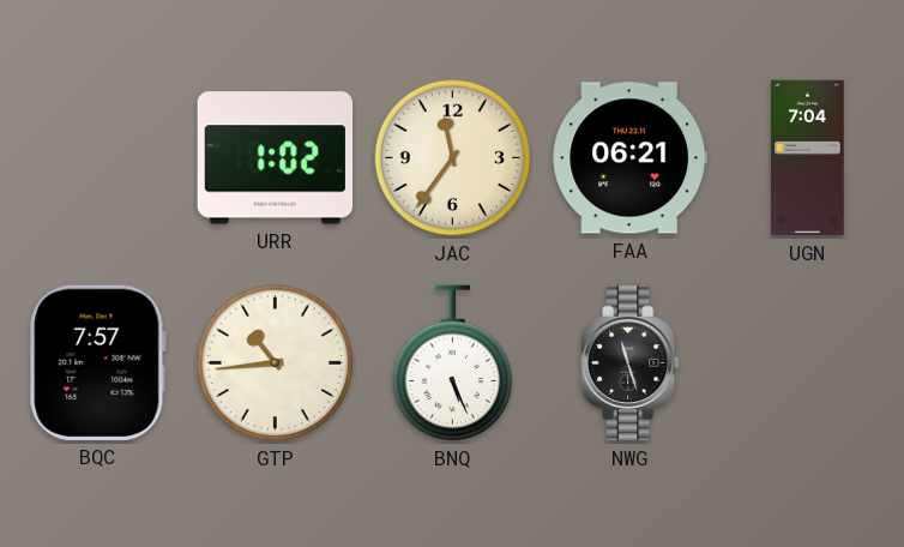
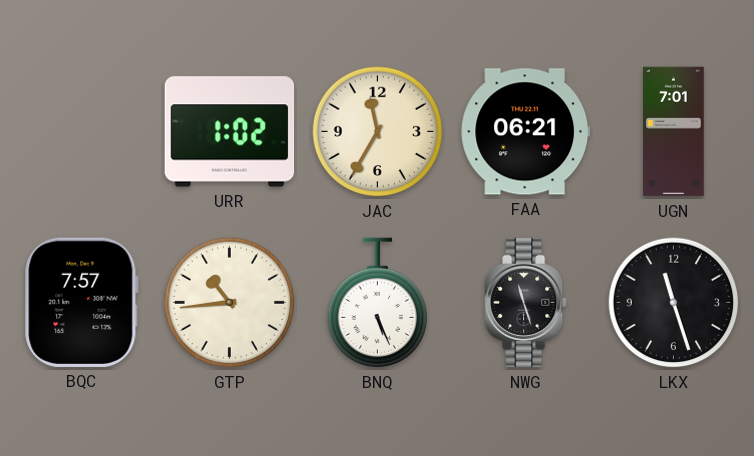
JAC: 11:36 -> 11:35
UGN: 7:04 -> 7:01
LKX: none -> 11:27
